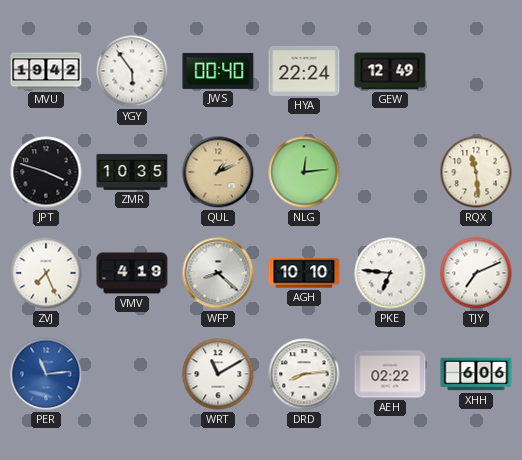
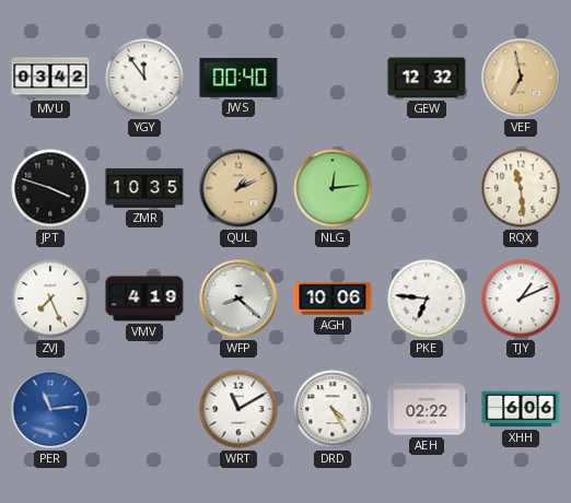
MVU: 19:42 -> 03:42
YGY: 5:54 -> 11:54
HYA: 22:24 -> none
GEW: 12:49 -> 12:32
VEF: none -> 6:58
AGH: 10:10 -> 10:06
TJY: 7:11 -> 1:11
DRD: 8:14 -> 4:25
